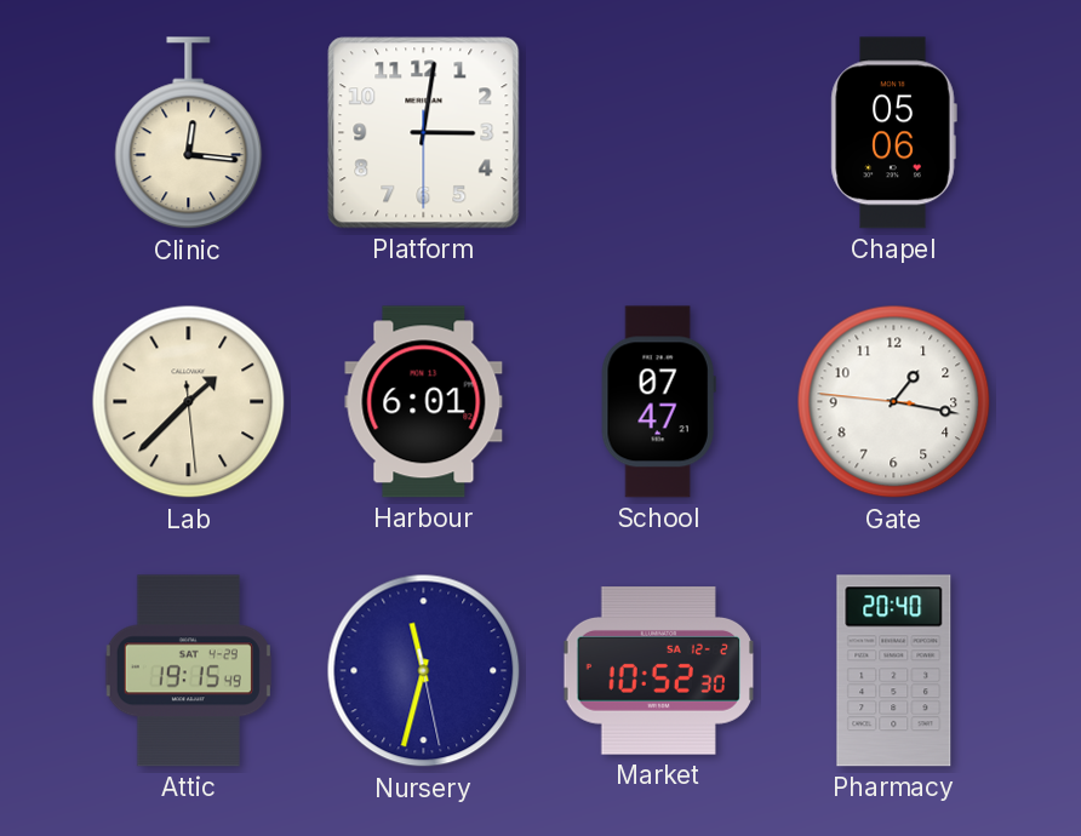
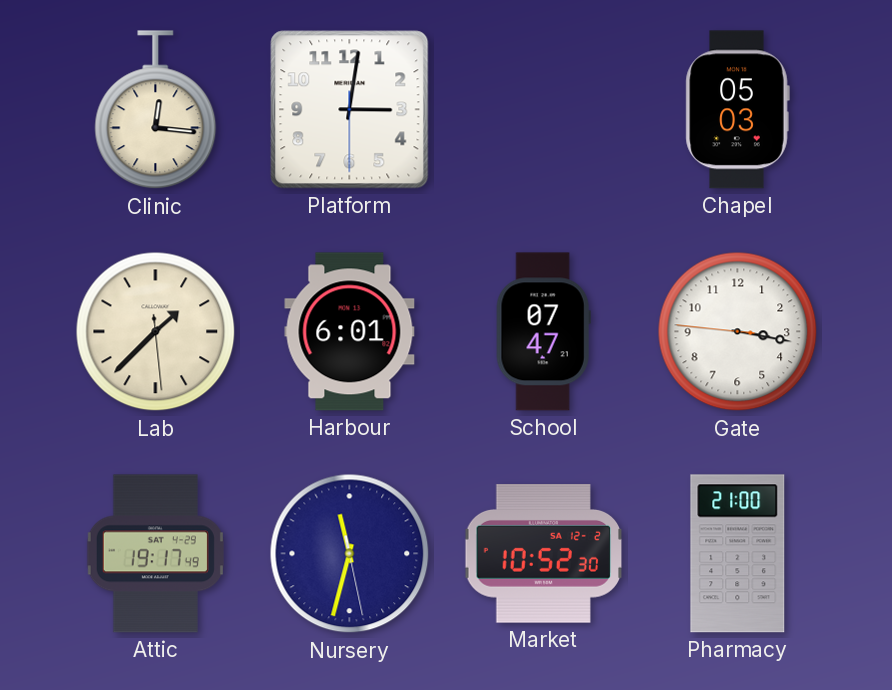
Chapel: 05:06 -> 05:03
Gate: 1:16 -> 3:16
Attic: 19:15 -> 19:17
Pharmacy: 20:40 -> 21:00
